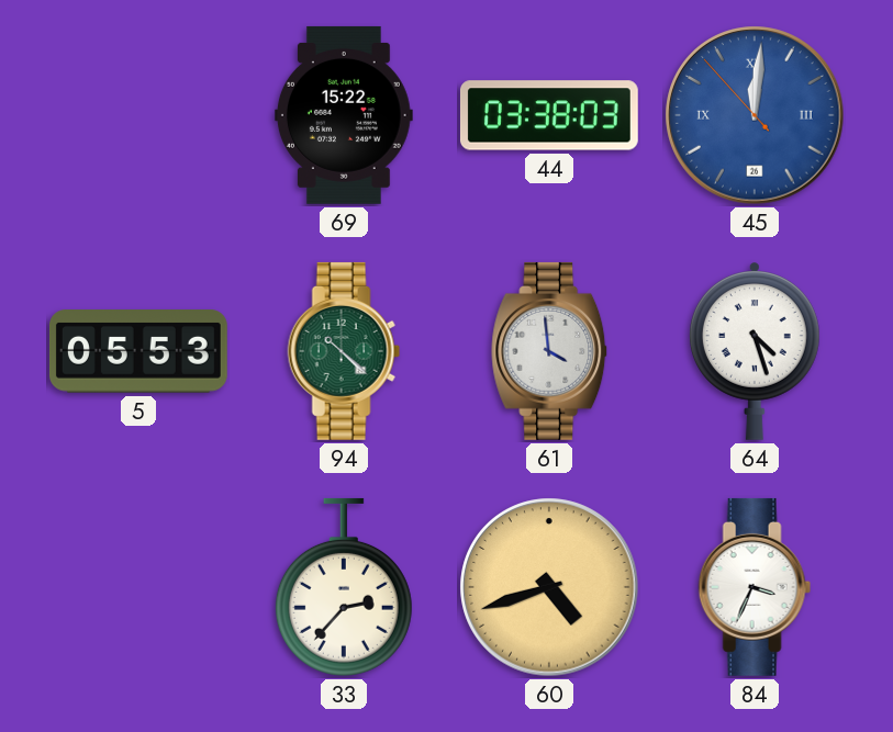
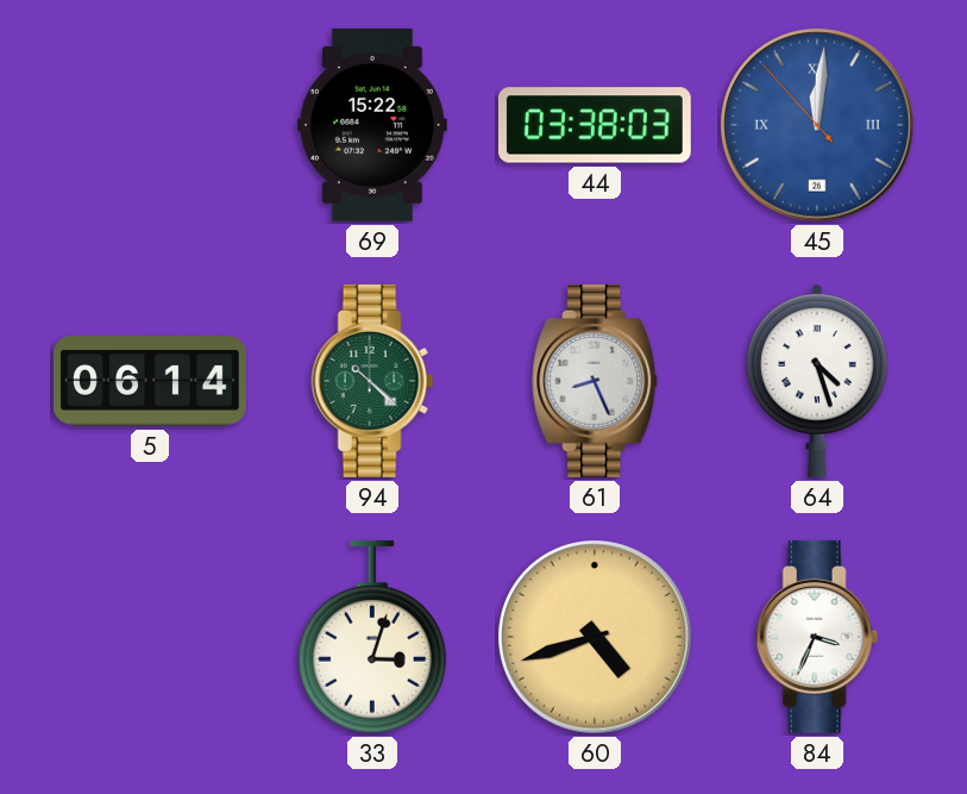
5: 05:53 -> 06:14
61: 3:59 -> 8:26
33: 2:37 -> 3:03
